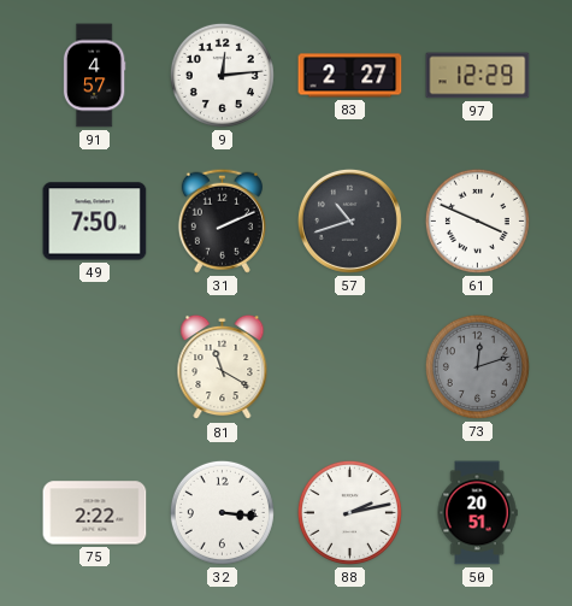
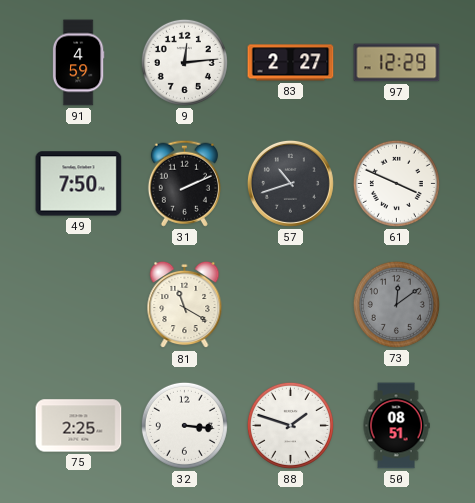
91: 4:57 -> 4:59
73: 12:12 -> 12:09
75: 2:22 -> 2:25
88: 2:13 -> 1:48
50: 20:51 -> 08:51
